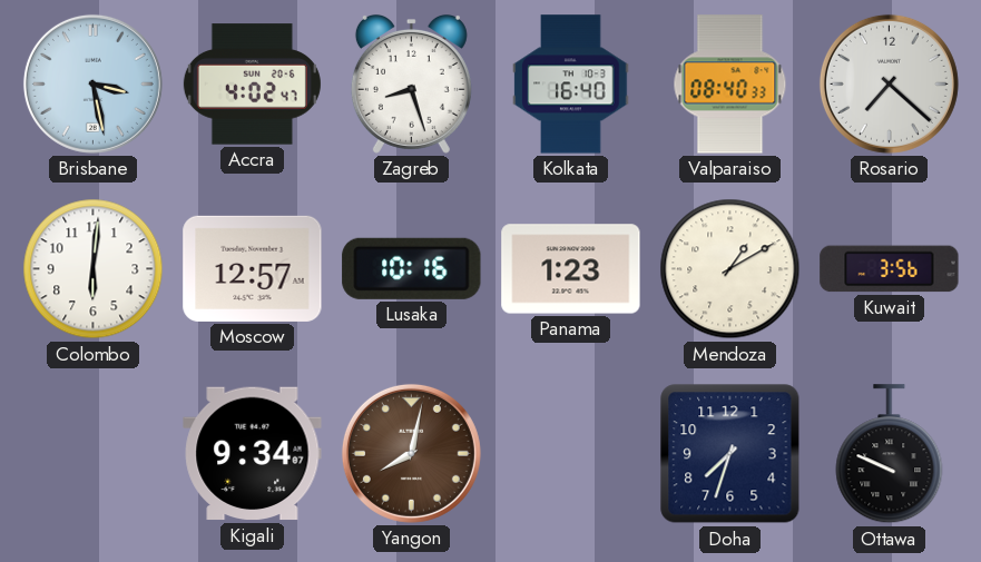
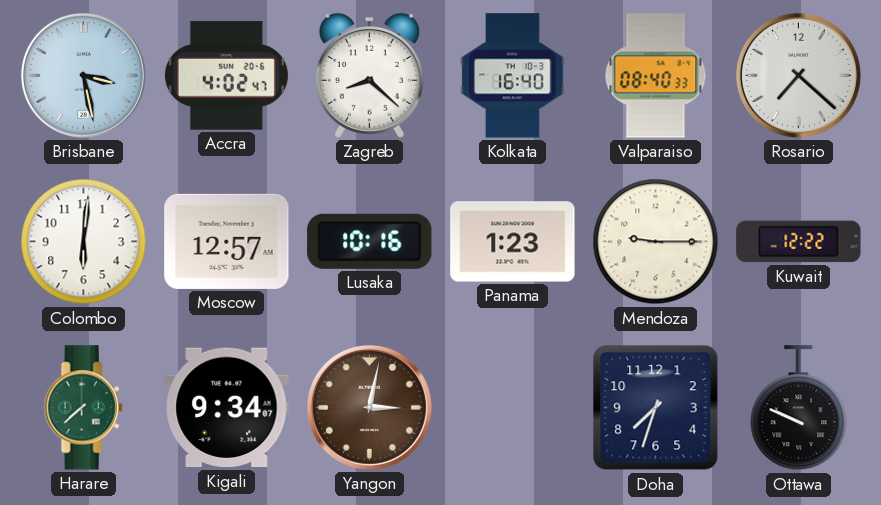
Zagreb: 8:27 -> 8:22
Mendoza: 1:10 -> 9:15
Kuwait: 3:56 -> 12:22
Harare: none -> 7:38
Yangon: 8:02 -> 3:02
